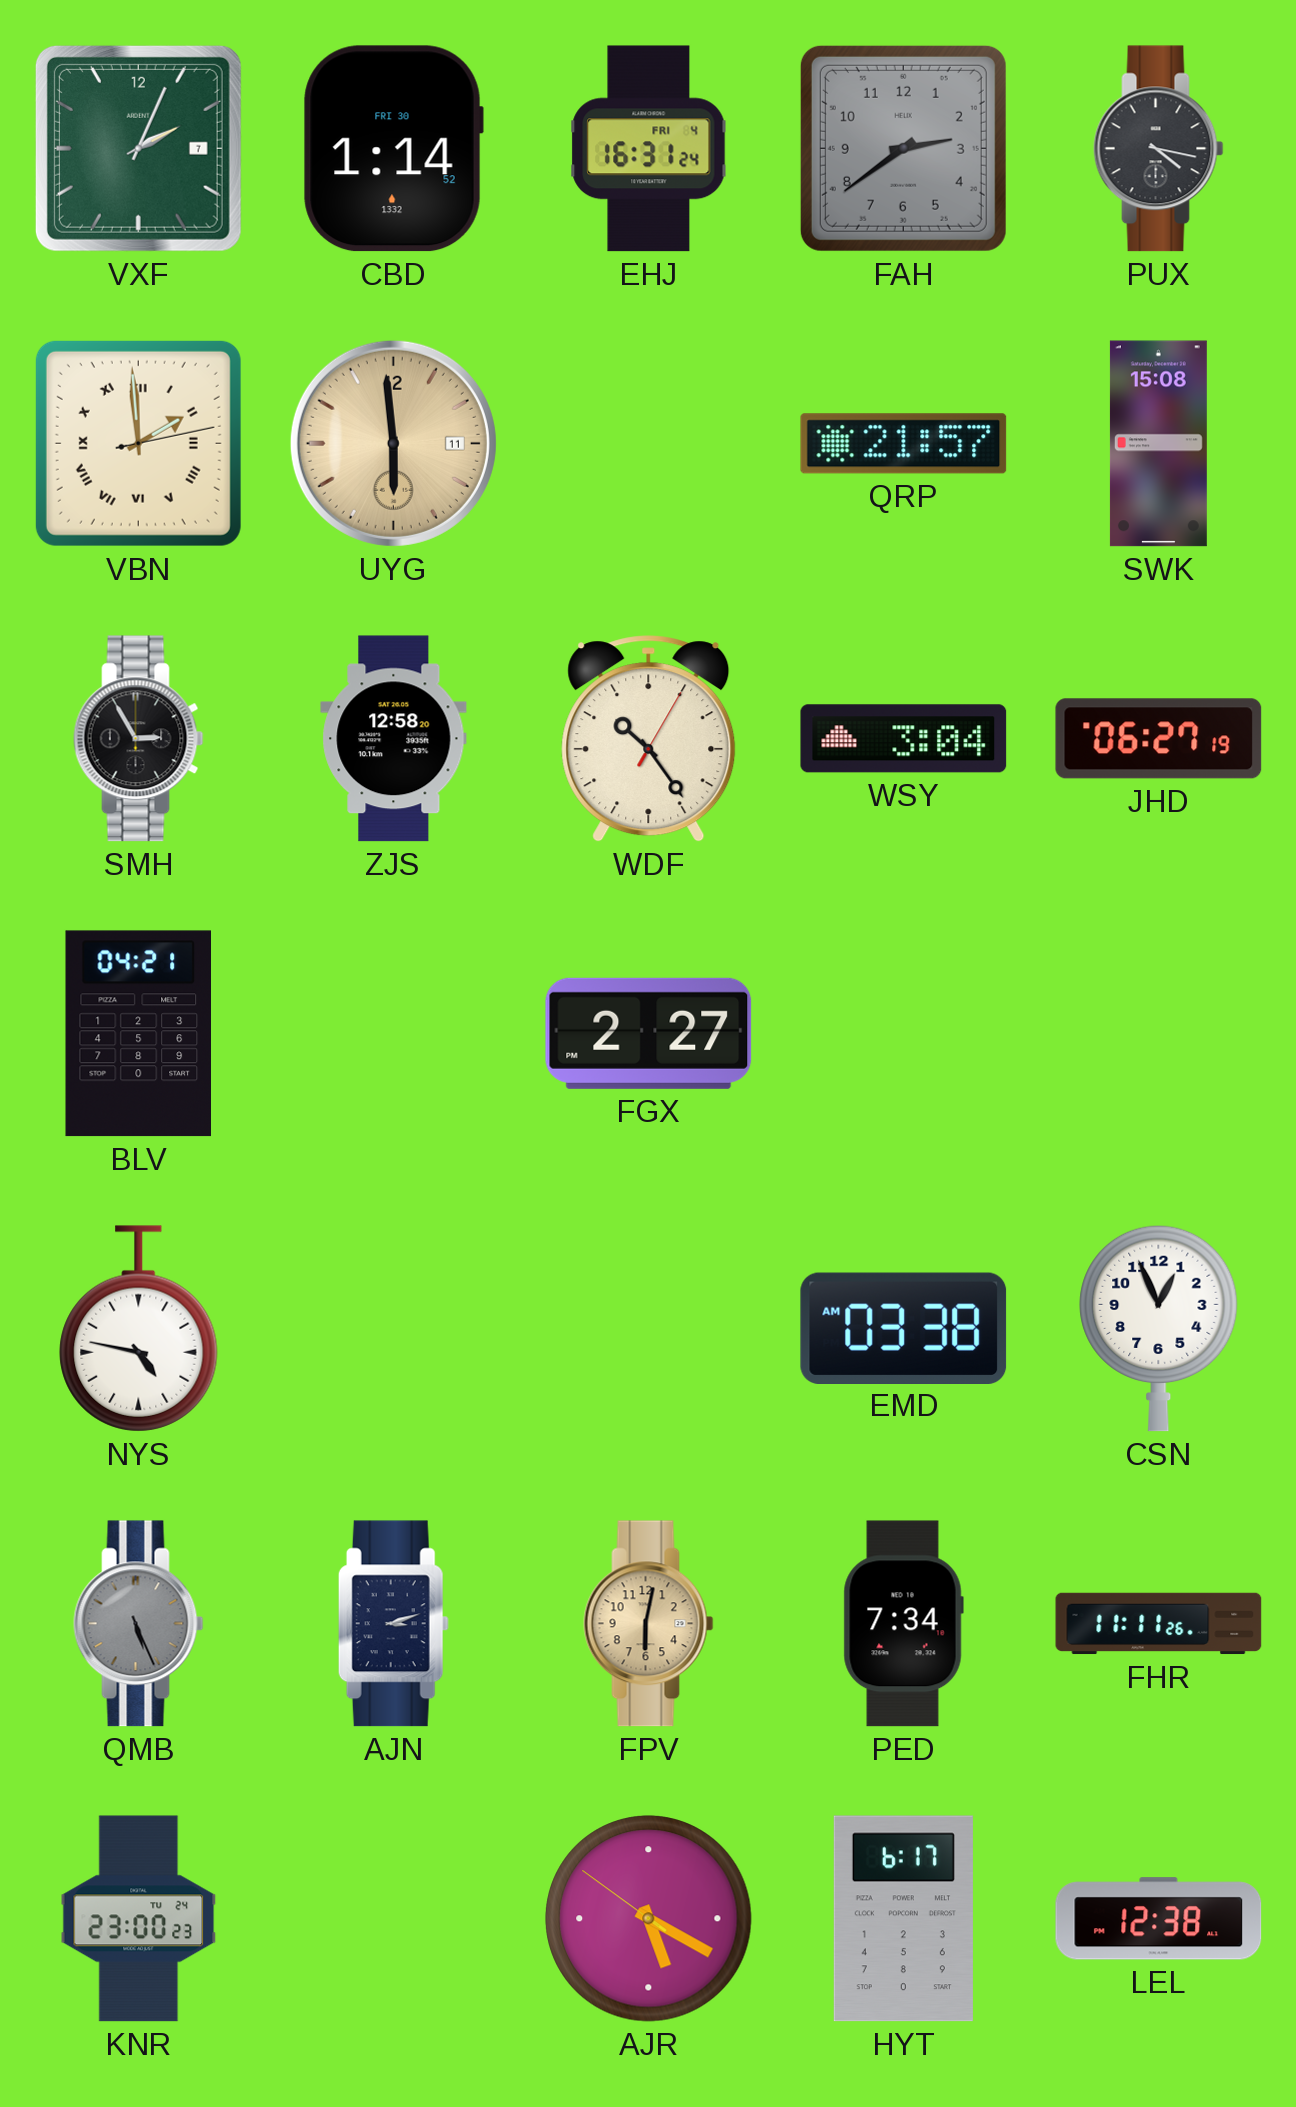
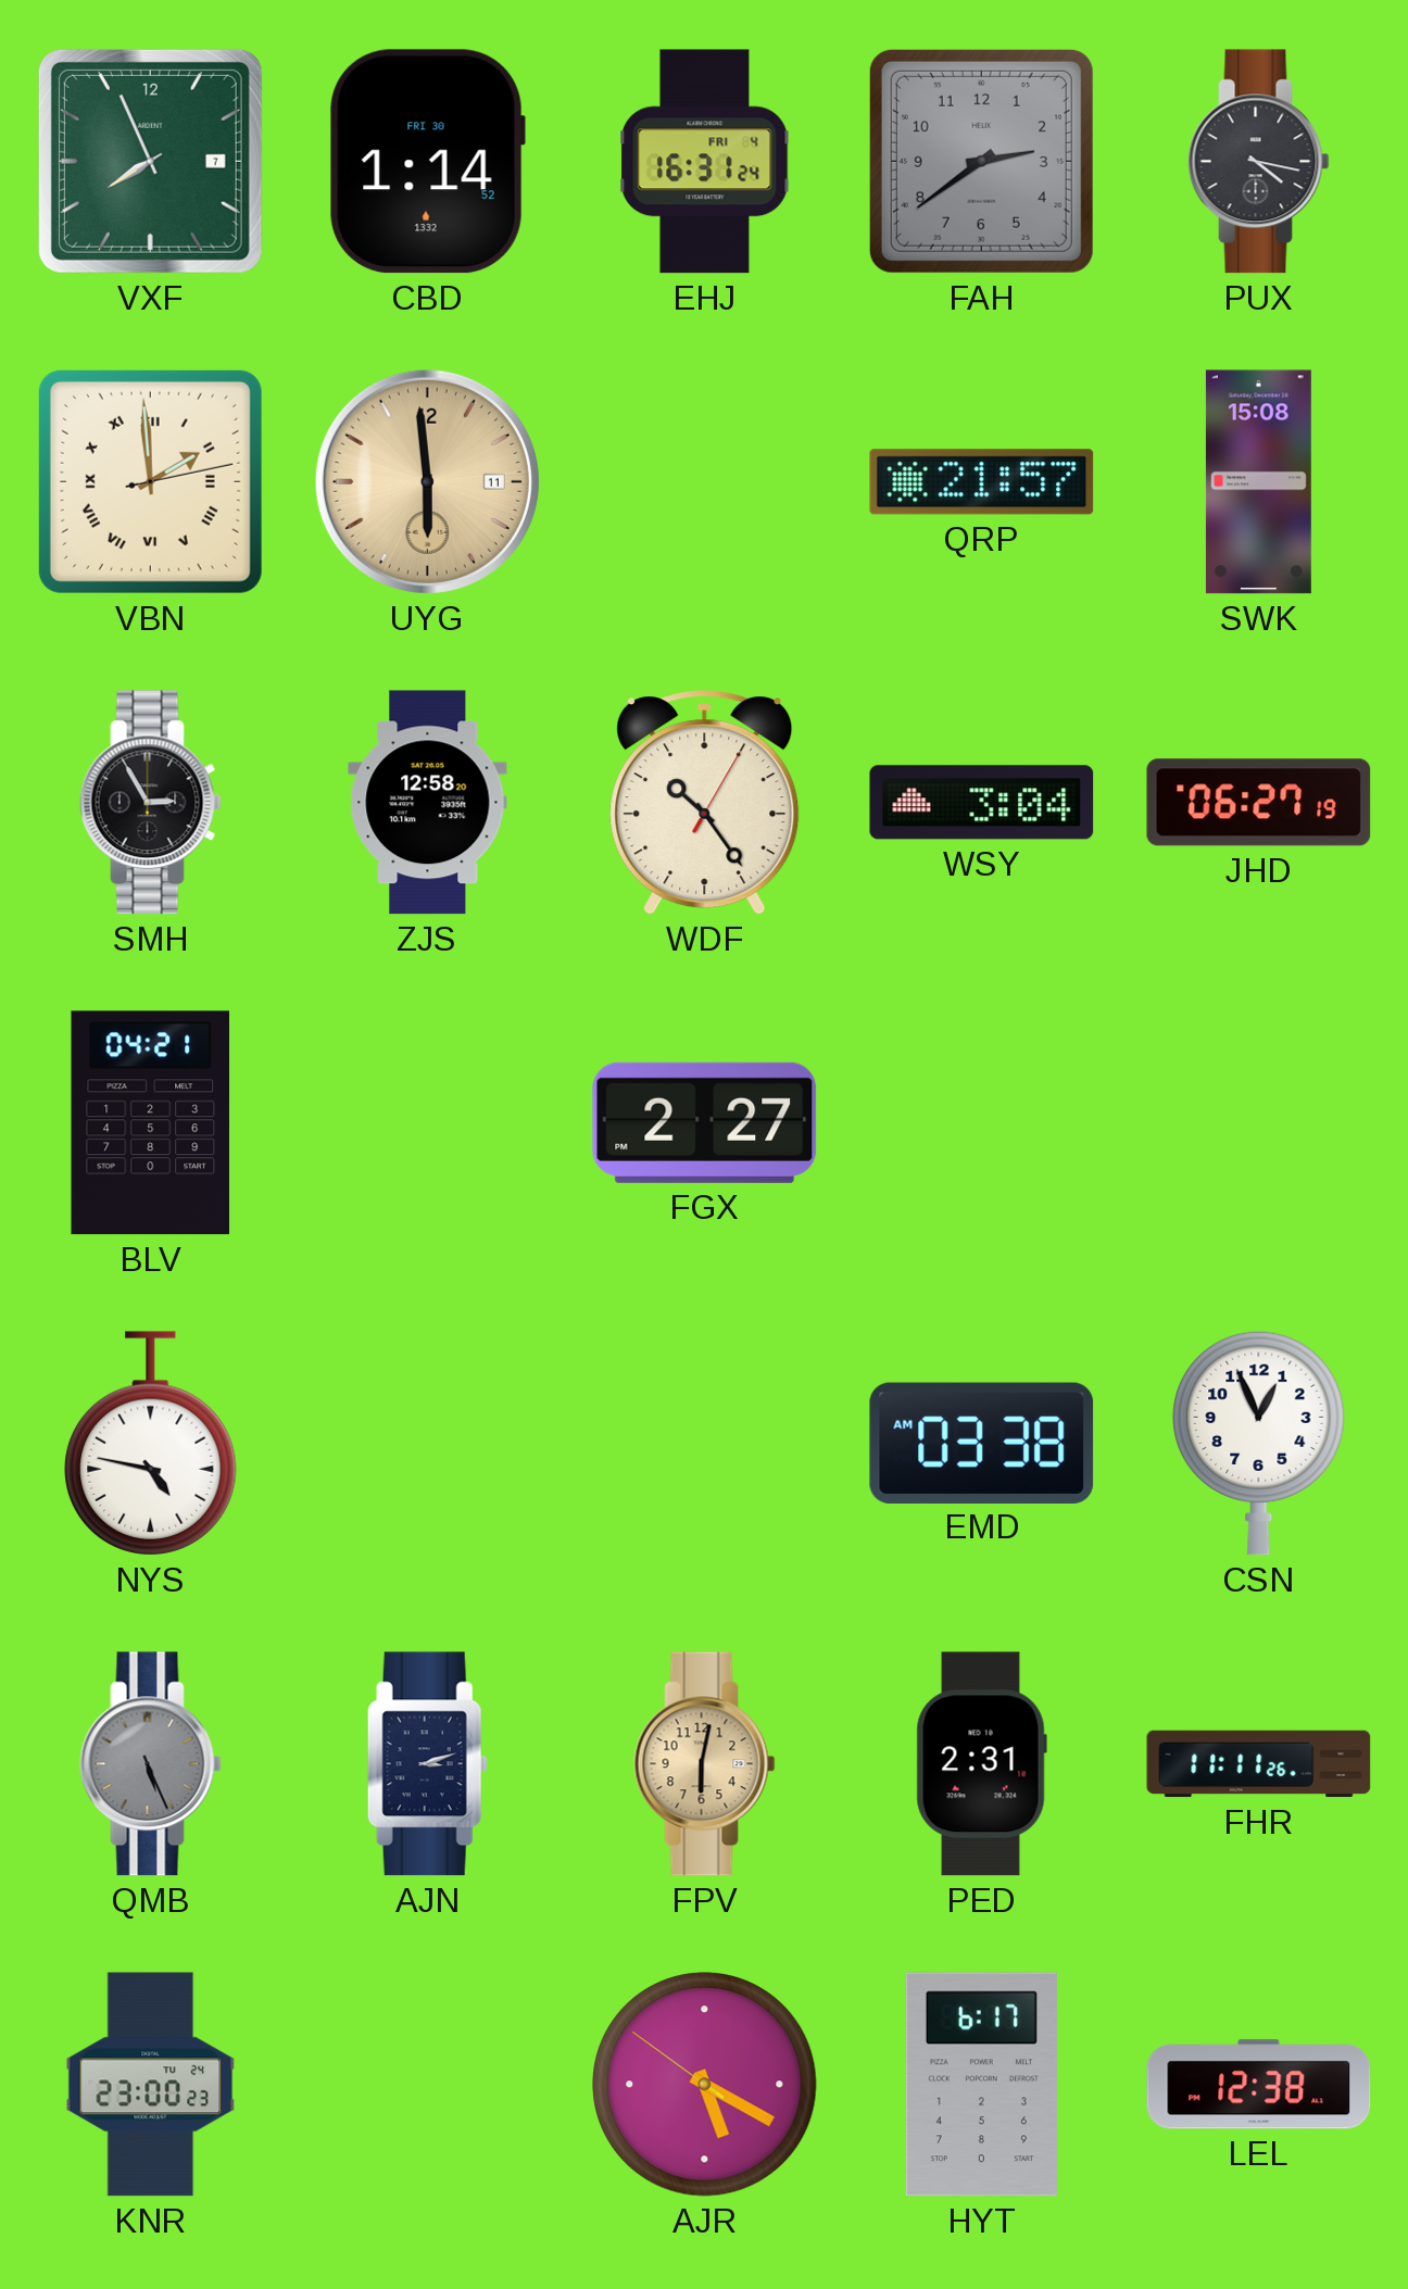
VXF: 2:04 -> 7:56
PED: 7:34 -> 2:31
